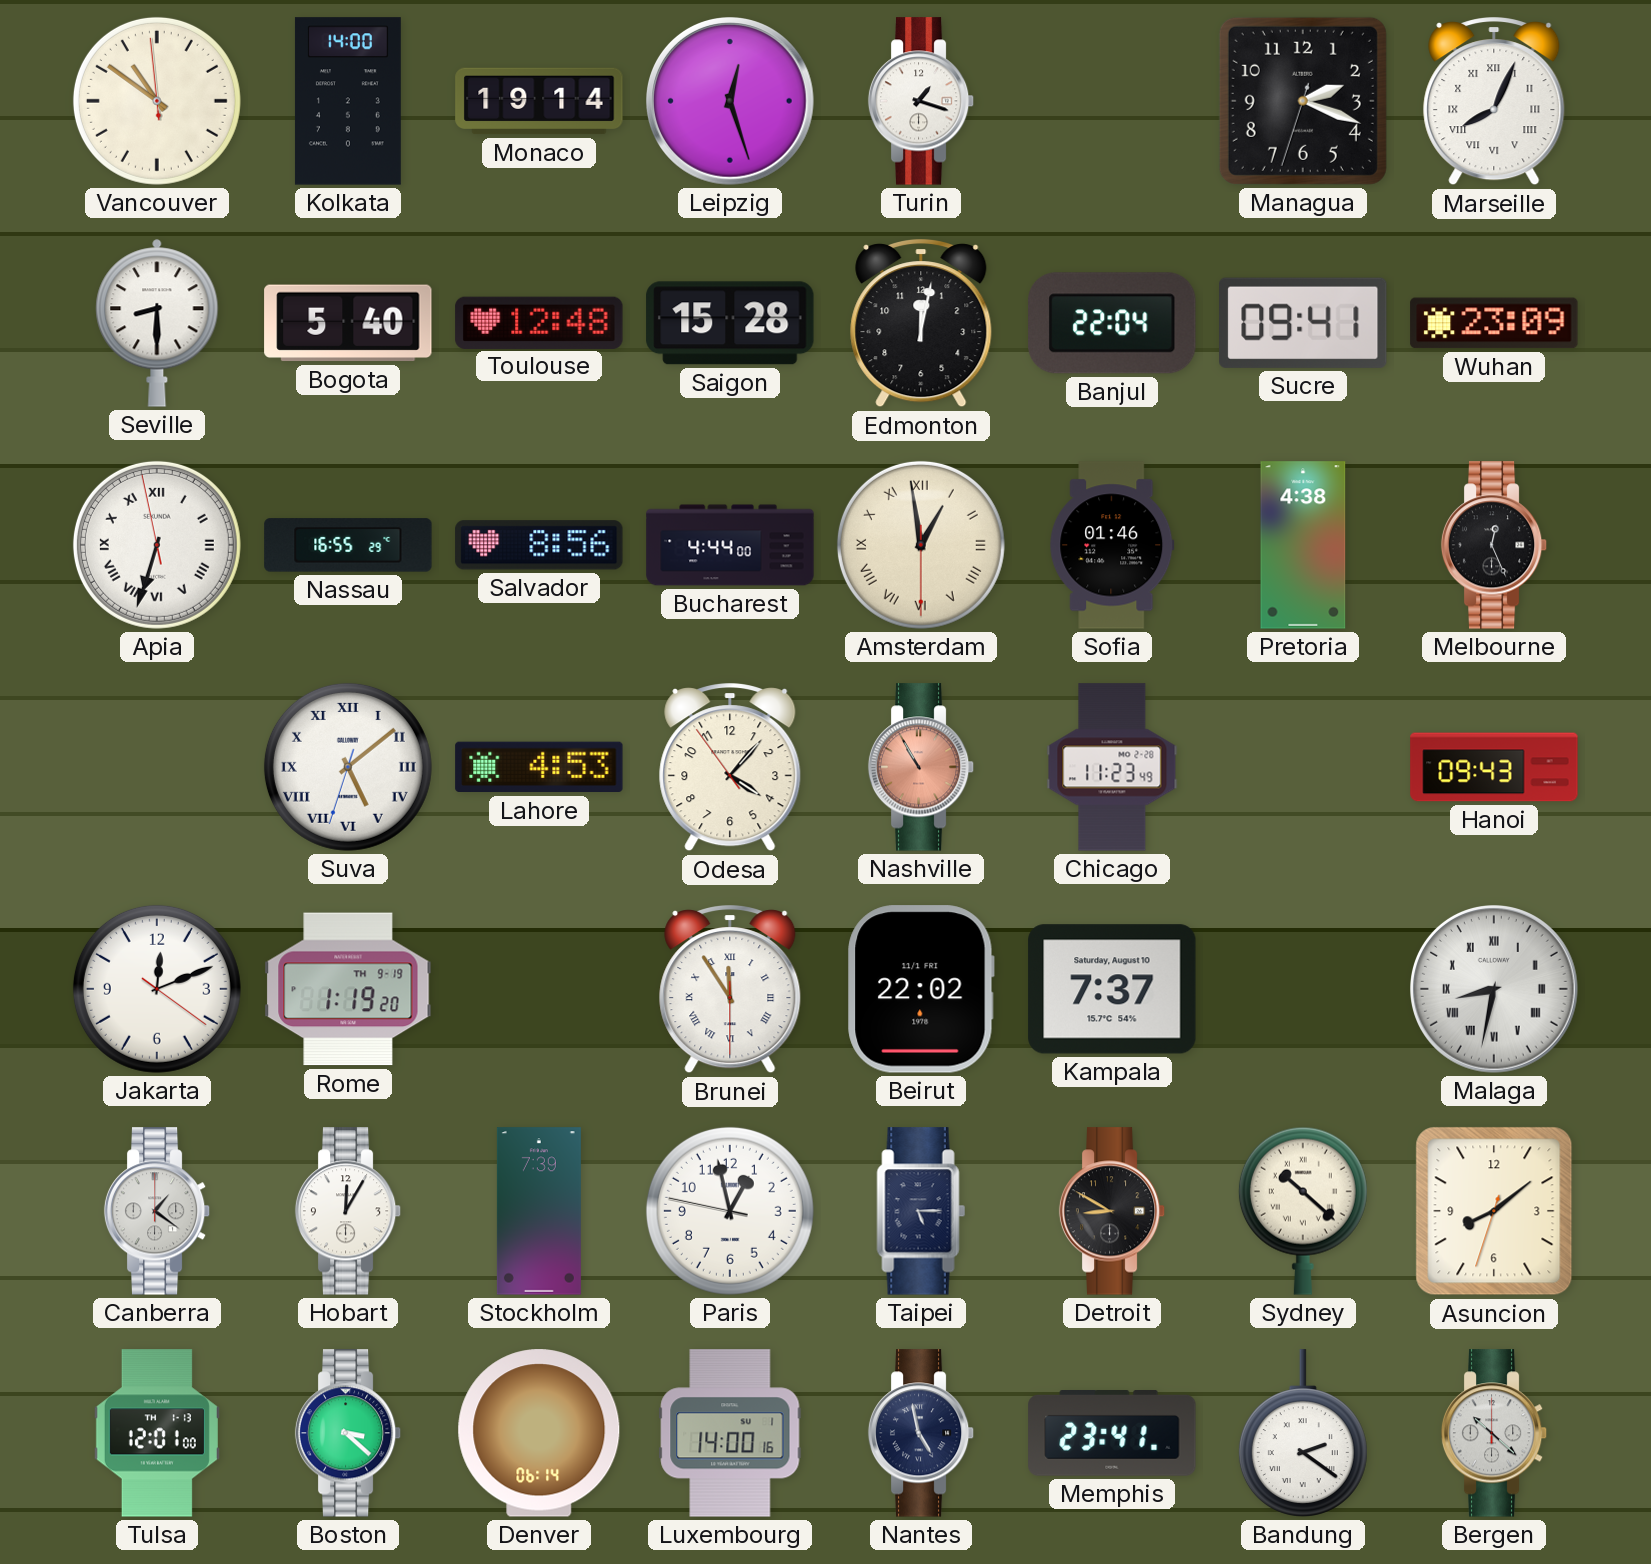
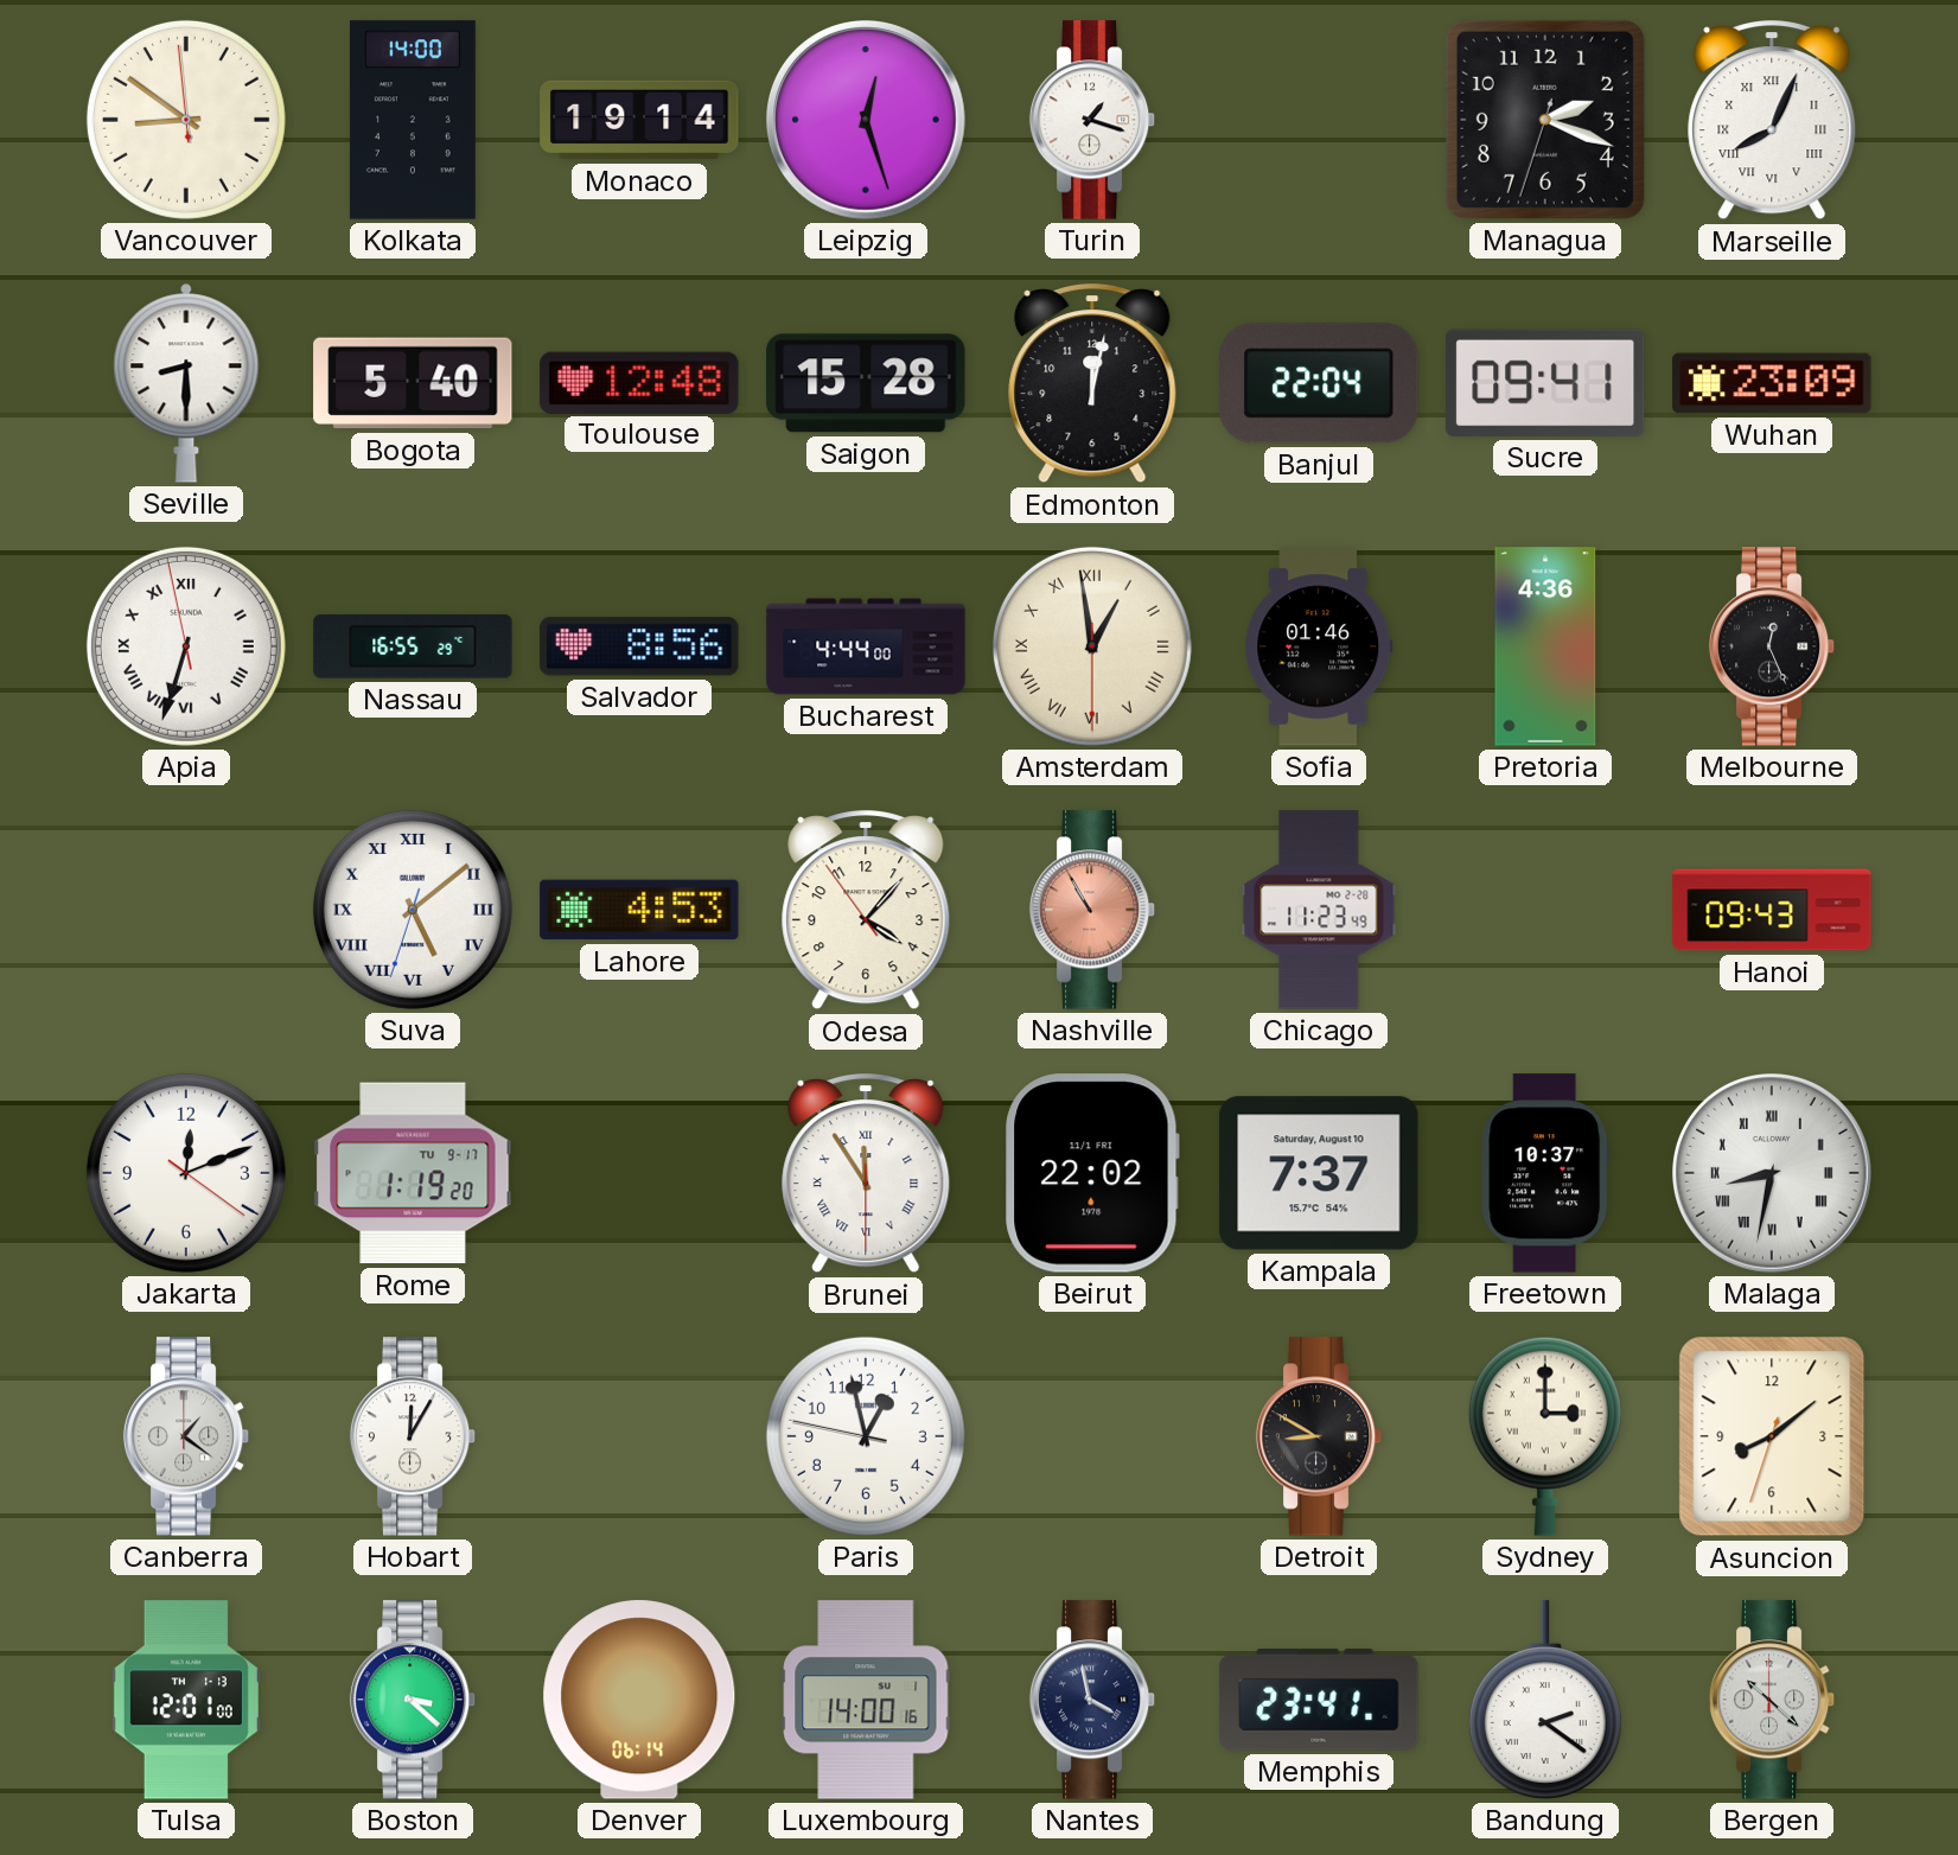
Vancouver: 10:50 -> 8:50
Pretoria: 4:38 -> 4:36
Rome date: TH 9-19 -> TU 9-17
Freetown: none -> 10:37
Stockholm: 7:39 -> none
Taipei: 5:15 -> none
Sydney: 10:22 -> 3:00
Nantes: 4:58 -> 3:58
